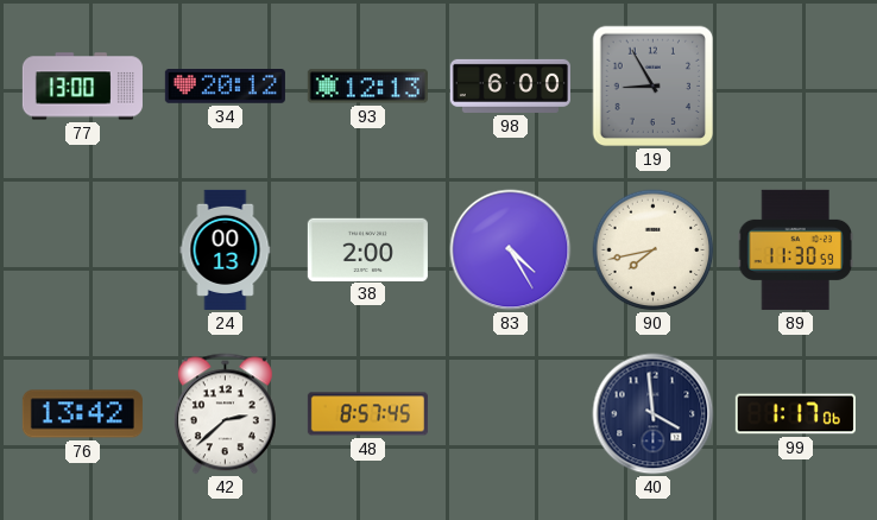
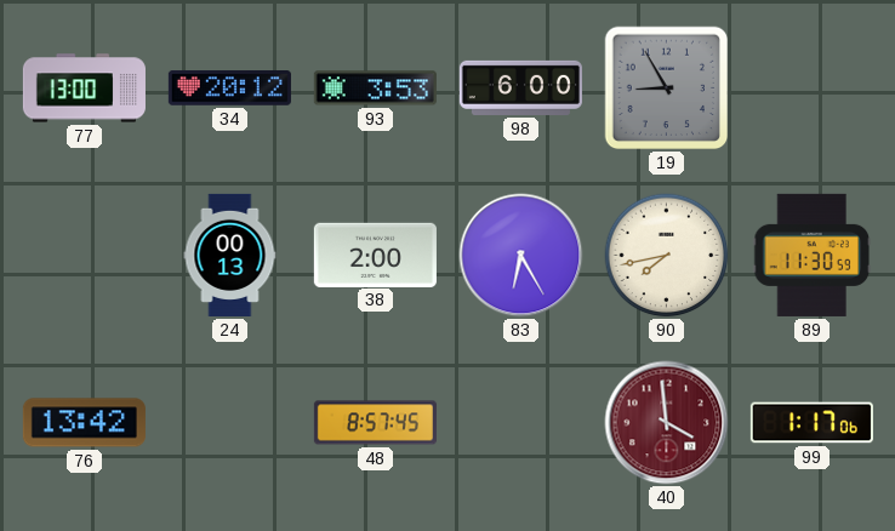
93: 12:13 -> 3:53
83: 4:25 -> 6:25
42: 2:38 -> none
40 dial: navy -> burgundy
